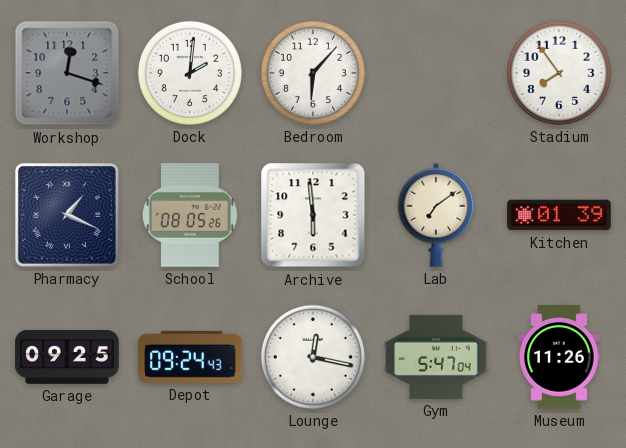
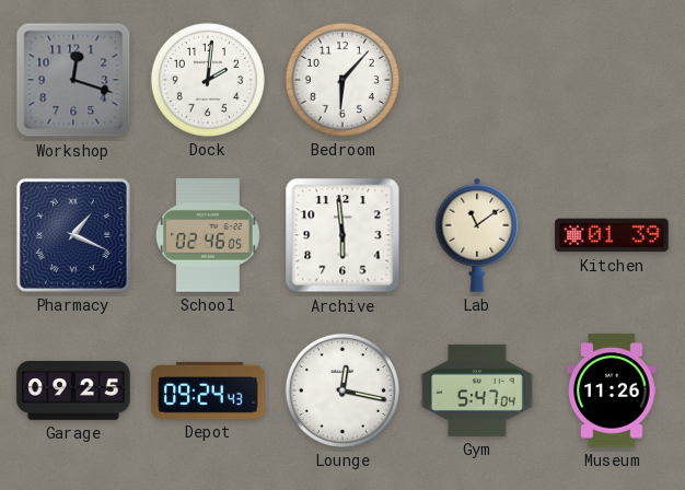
Stadium: 7:54 -> none
School: 08:05 -> 02:46
Lab: 7:09 -> 11:09
